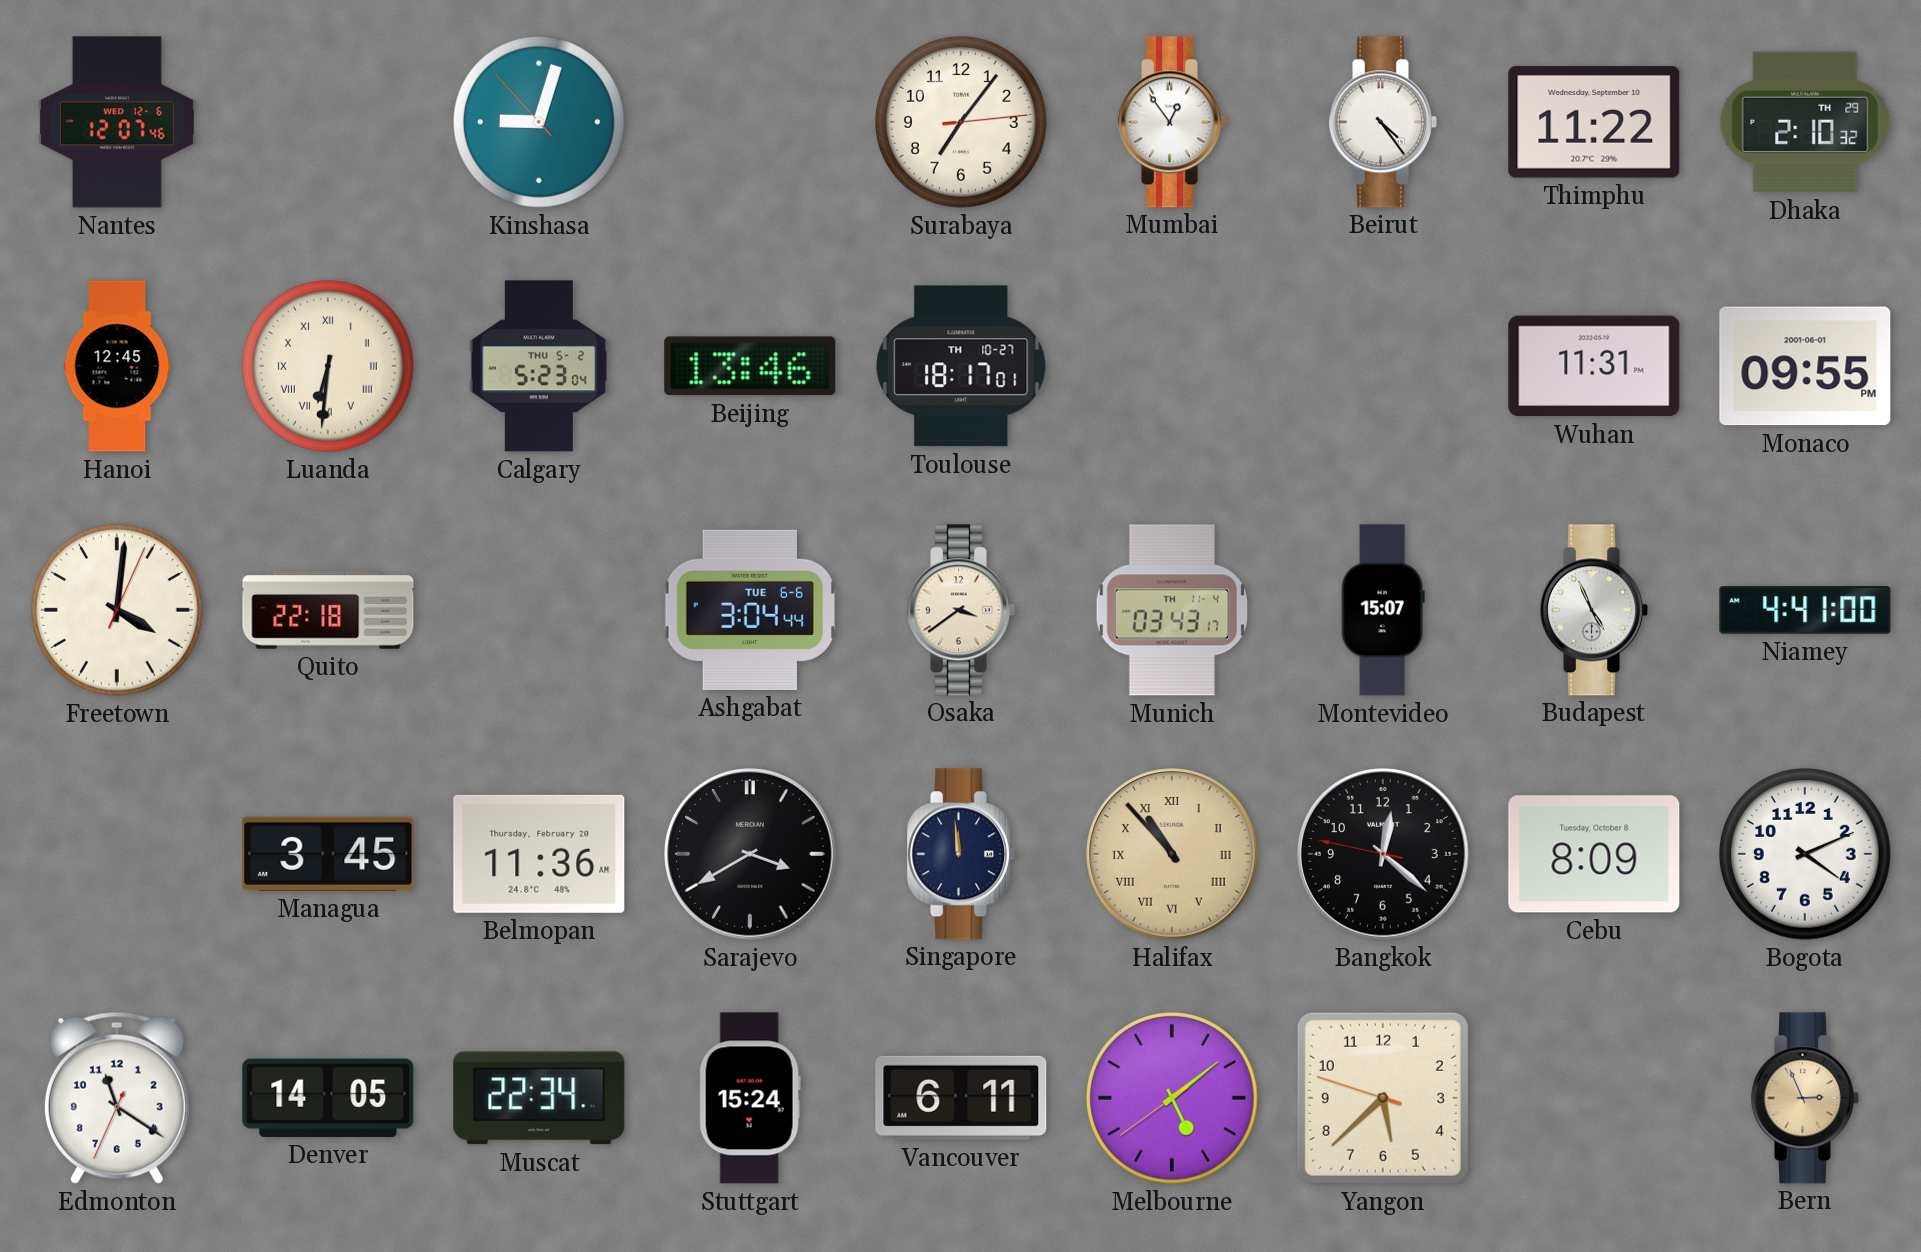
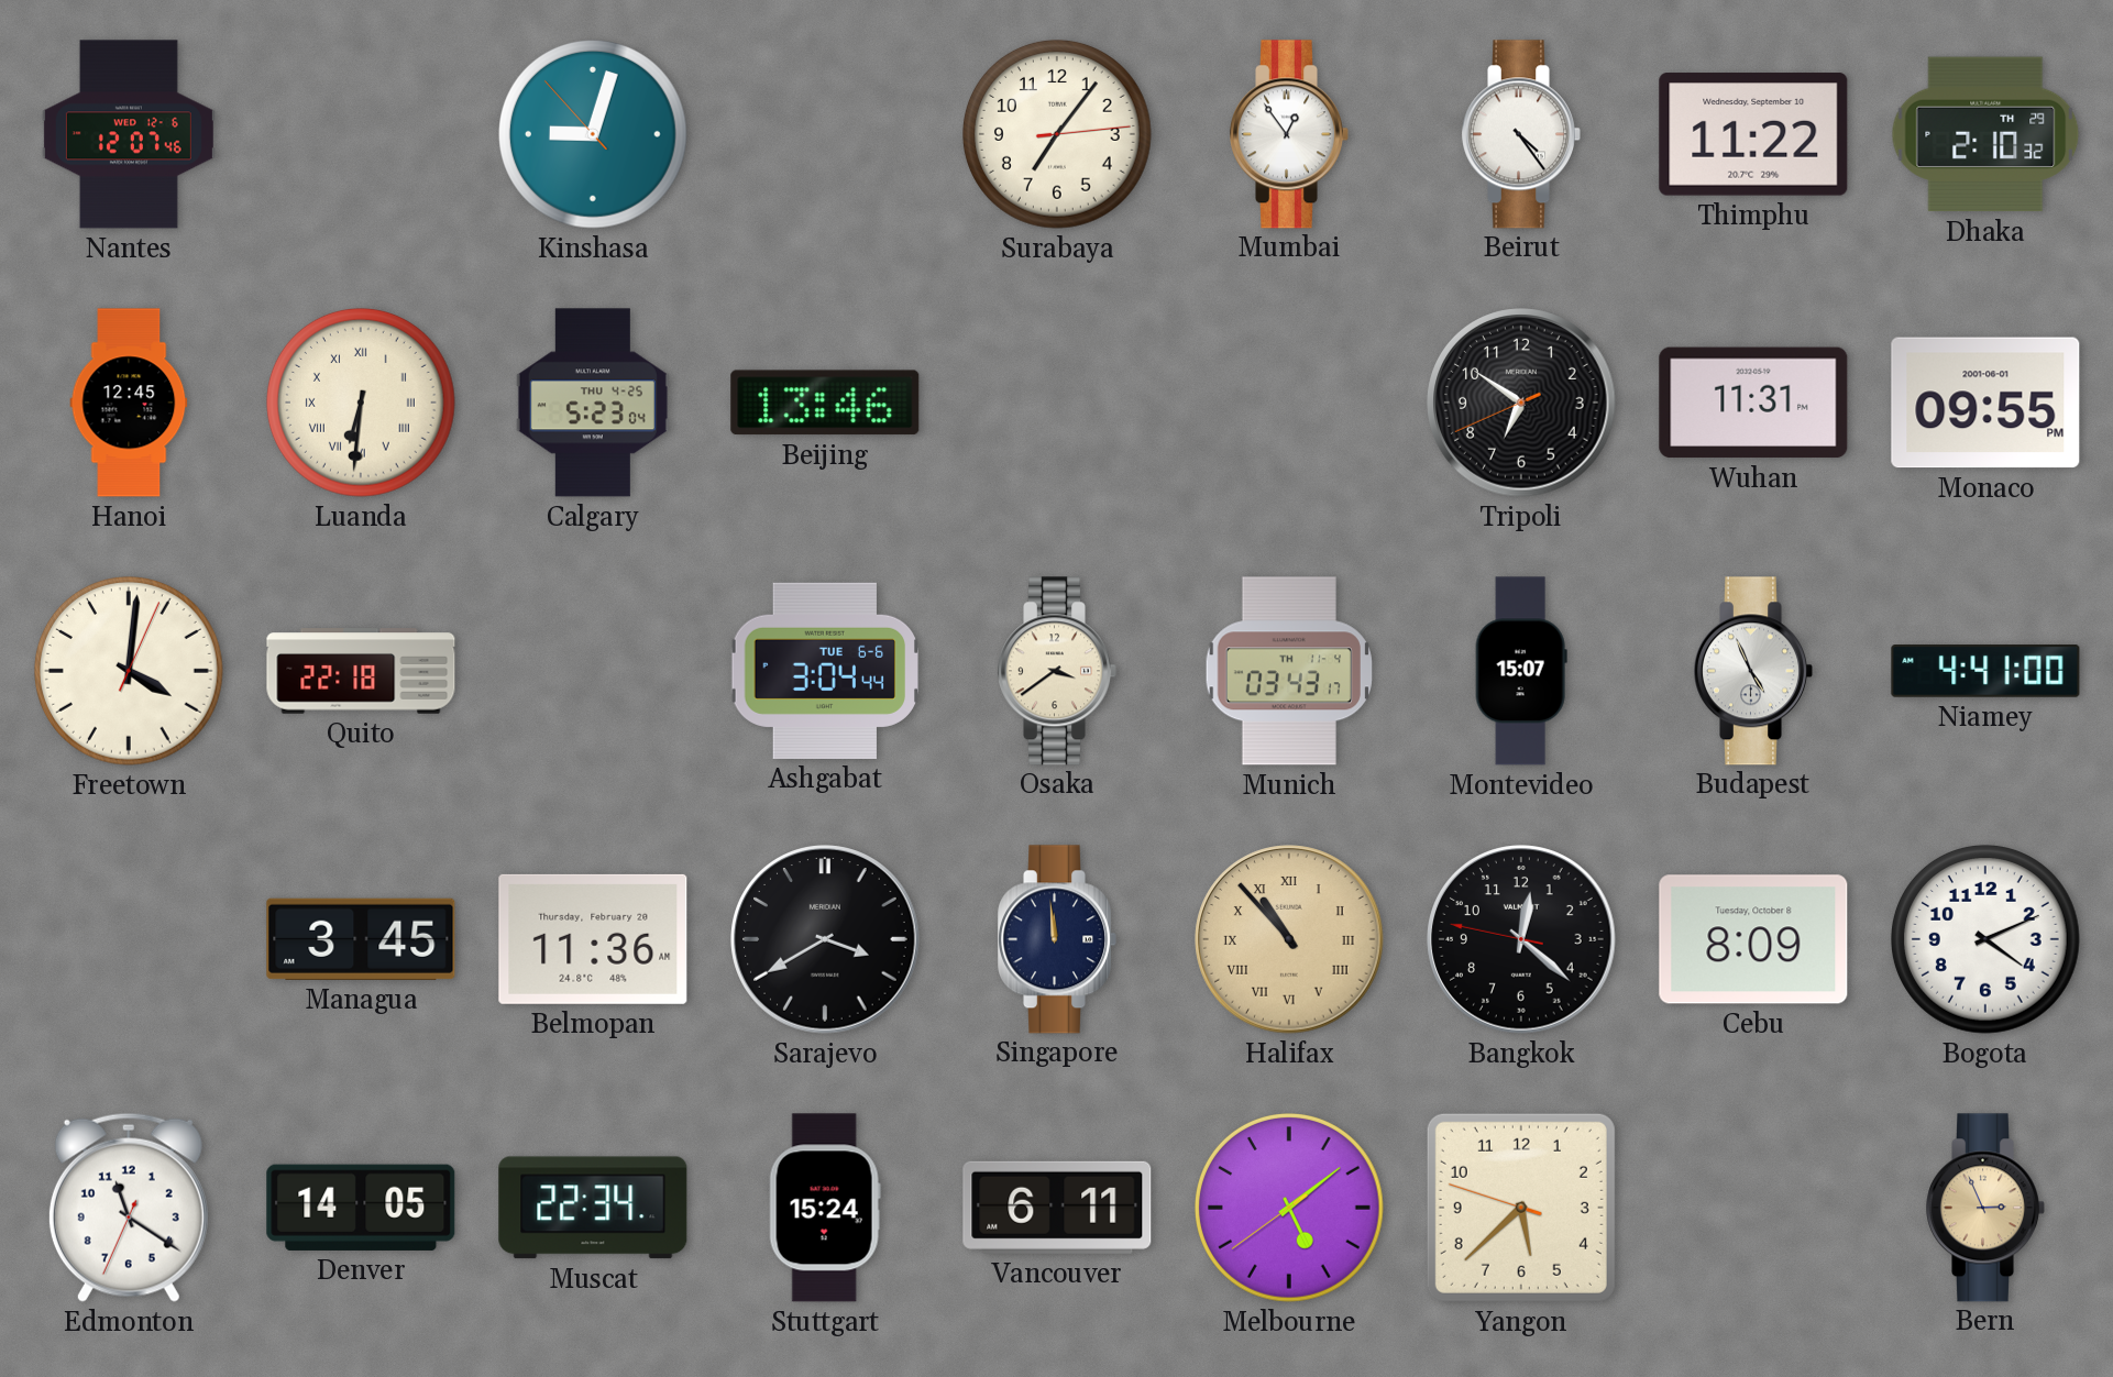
Calgary date: THU 5-2 -> THU 4-25
Toulouse: 18:17 -> none
Tripoli: none -> 6:50
